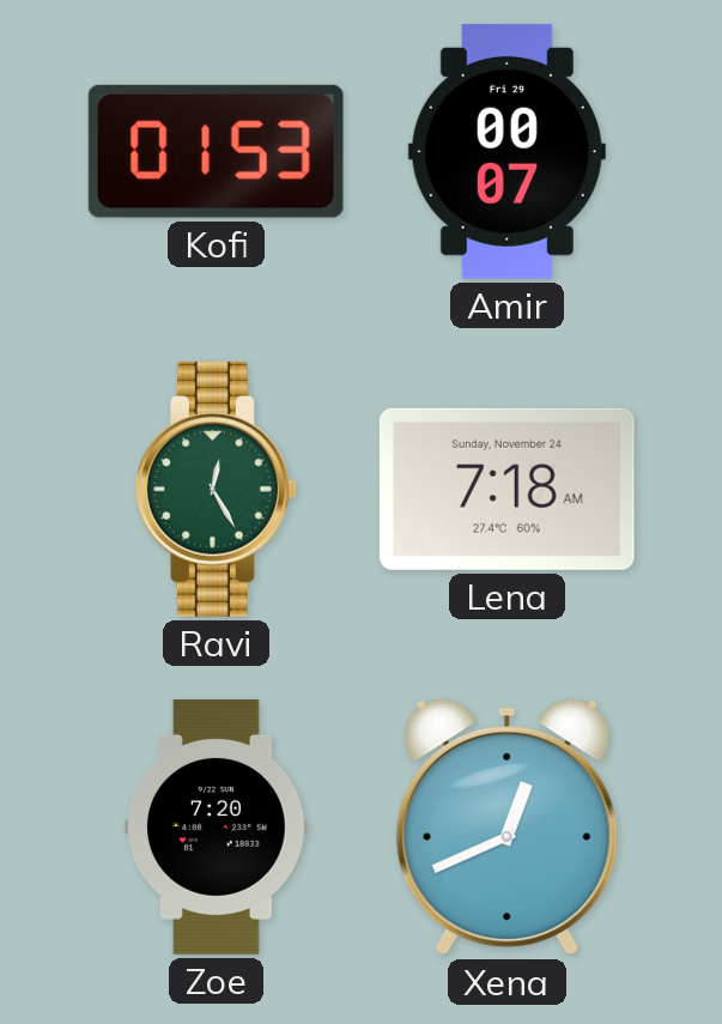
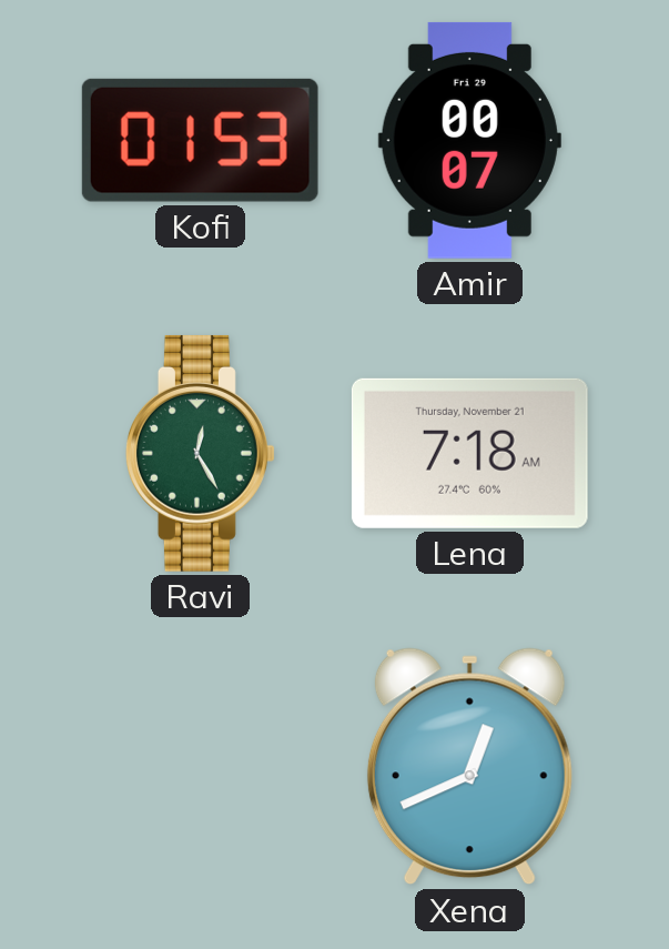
Lena date: Sunday, November 24 -> Thursday, November 21
Zoe: 7:20 -> none
